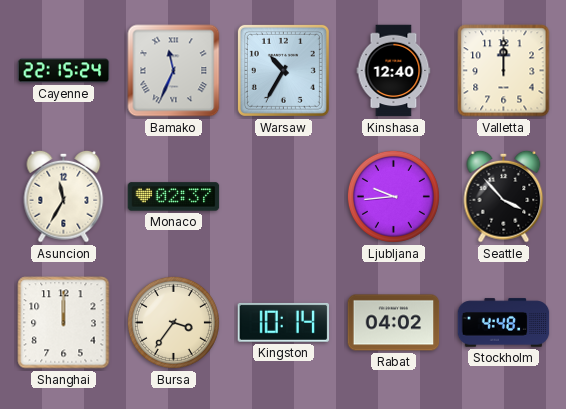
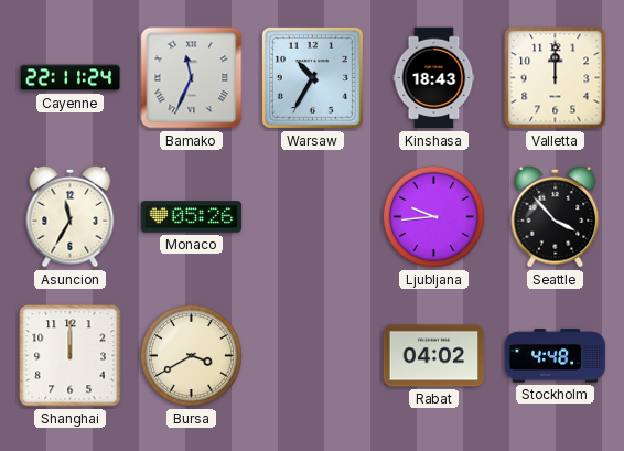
Cayenne: 22:15 -> 22:11
Kinshasa: 12:40 -> 18:43
Monaco: 02:37 -> 05:26
Bursa: 3:36 -> 3:40
Kingston: 10:14 -> none
